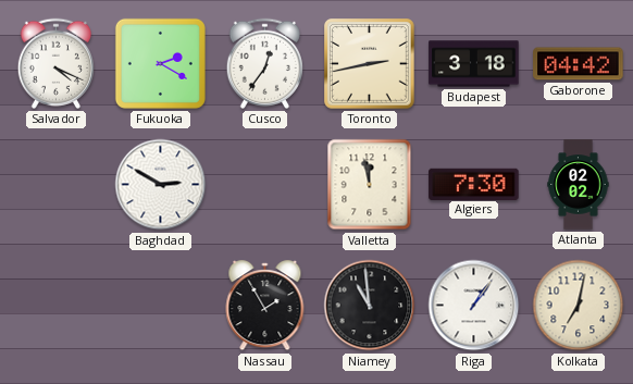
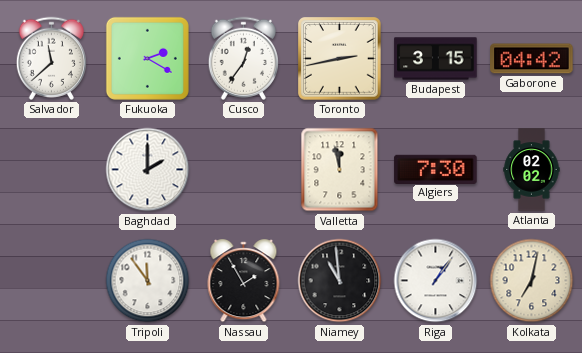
Salvador: 4:19 -> 11:38
Budapest: 3:18 -> 3:15
Baghdad: 2:50 -> 2:00
Tripoli: none -> 11:54
